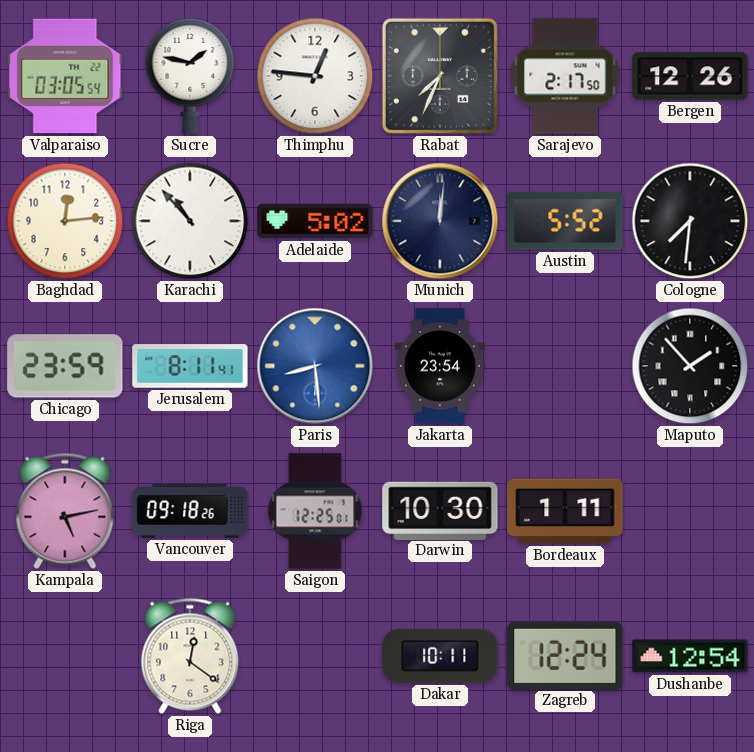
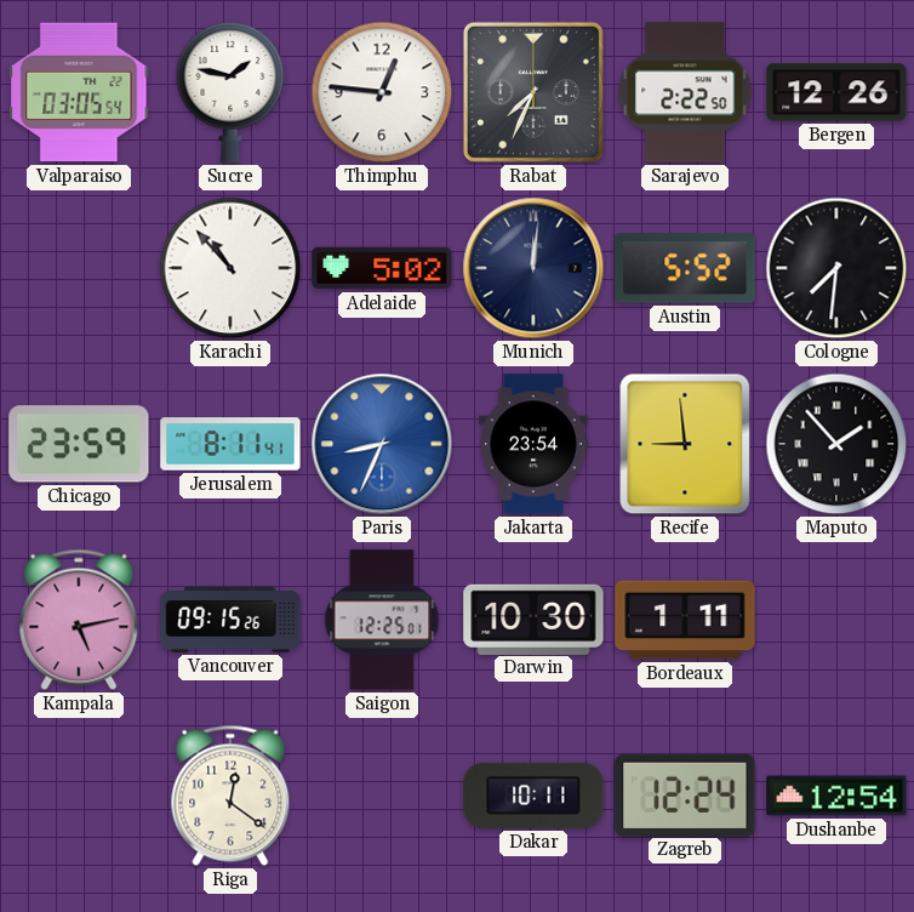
Sarajevo: 2:17 -> 2:22
Baghdad: 12:14 -> none
Paris: 8:29 -> 8:34
Recife: none -> 8:59
Vancouver: 09:18 -> 09:15
